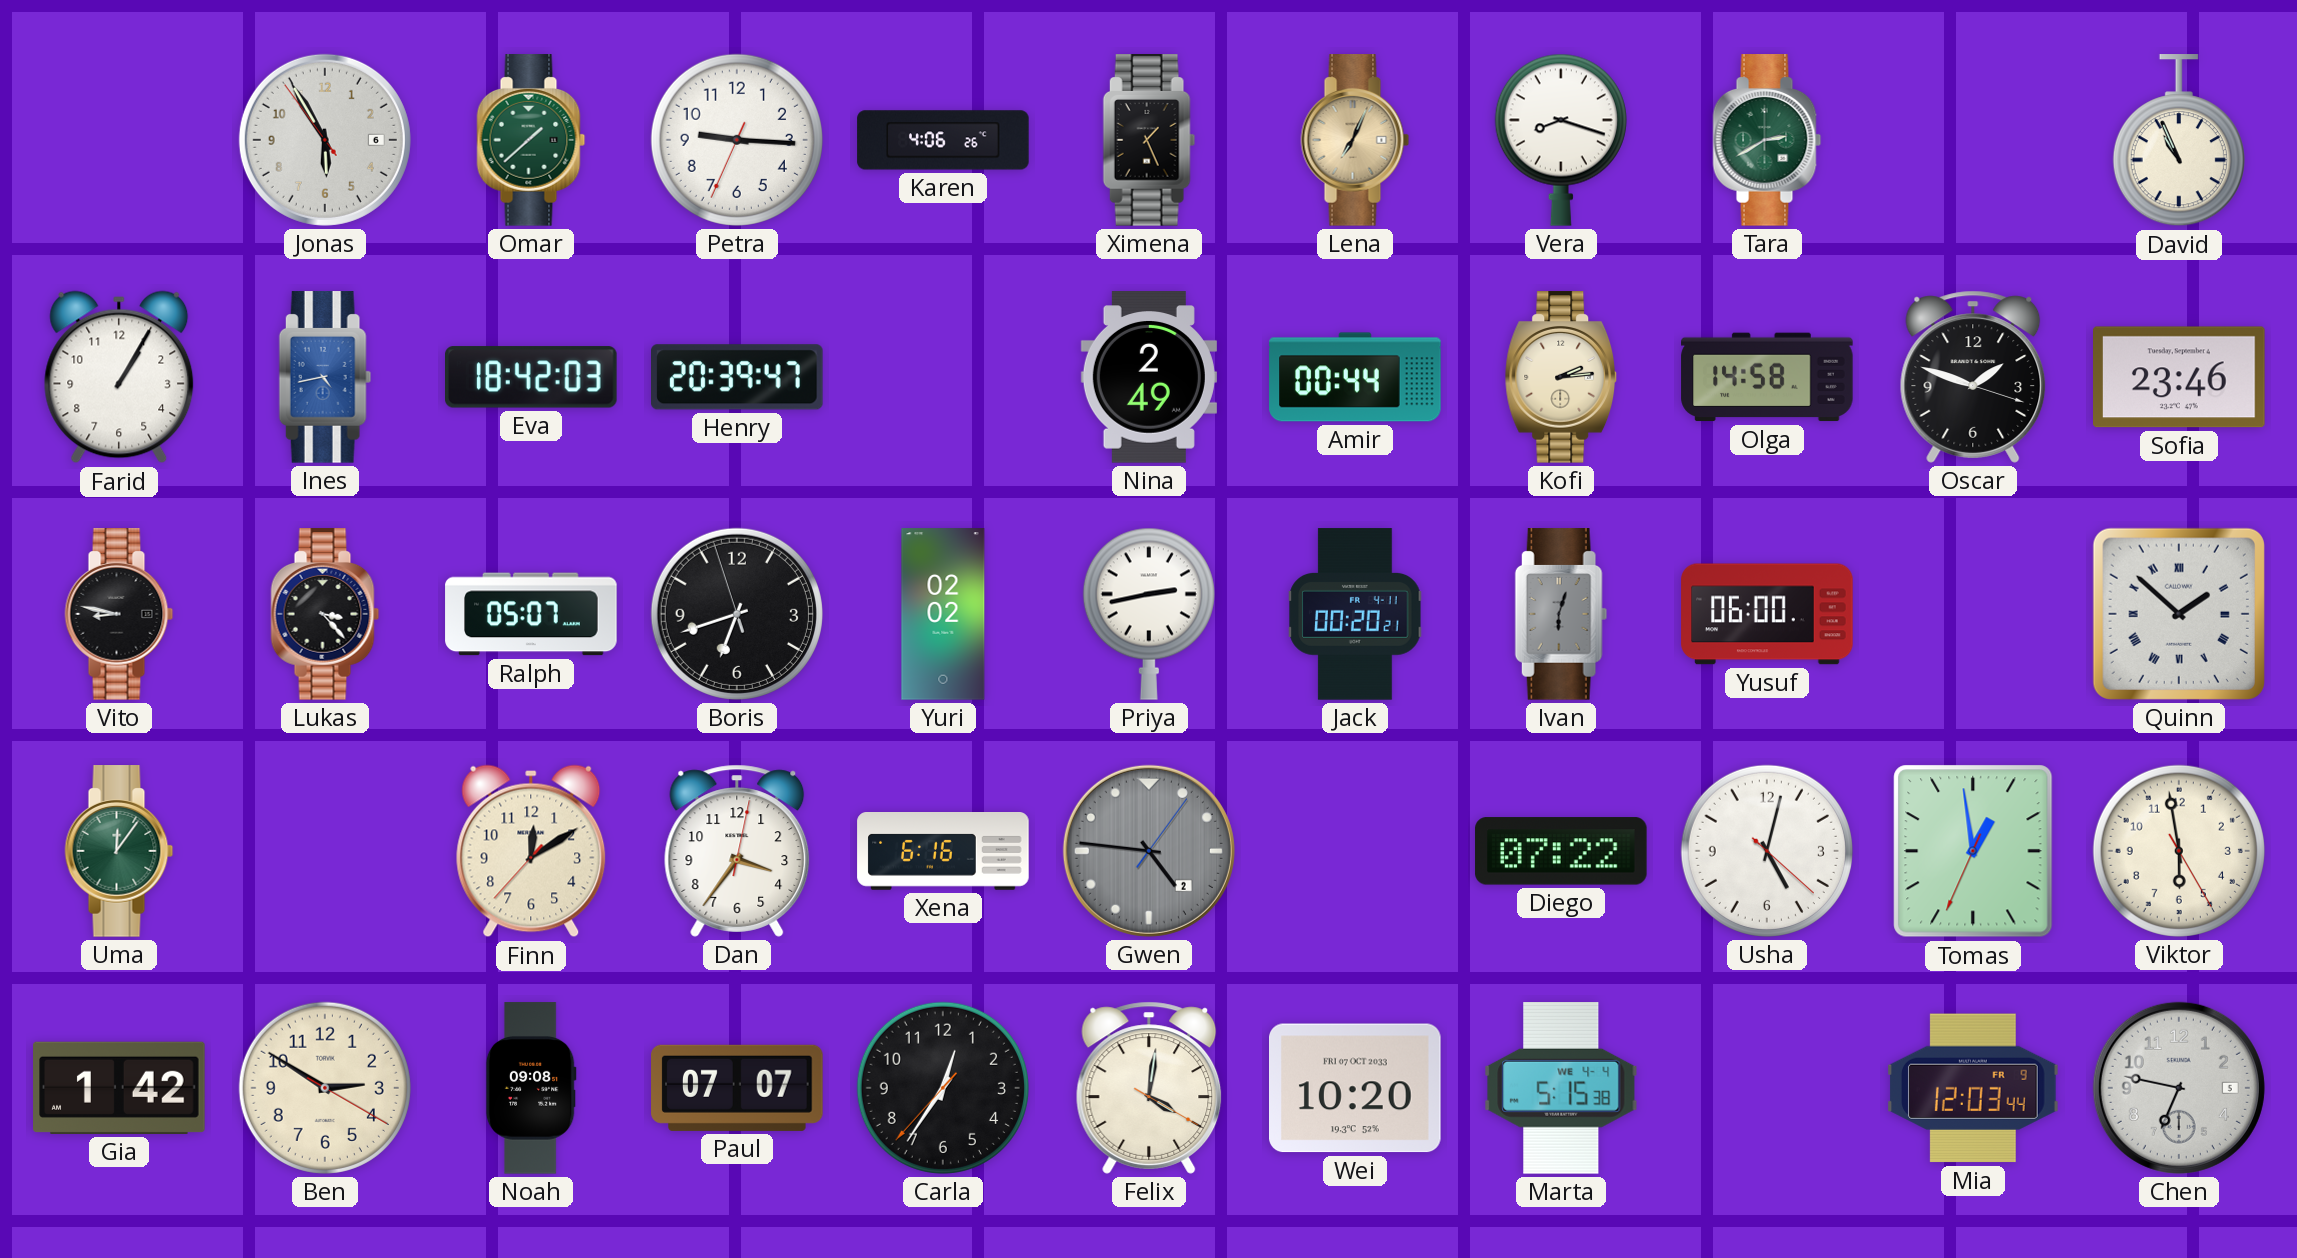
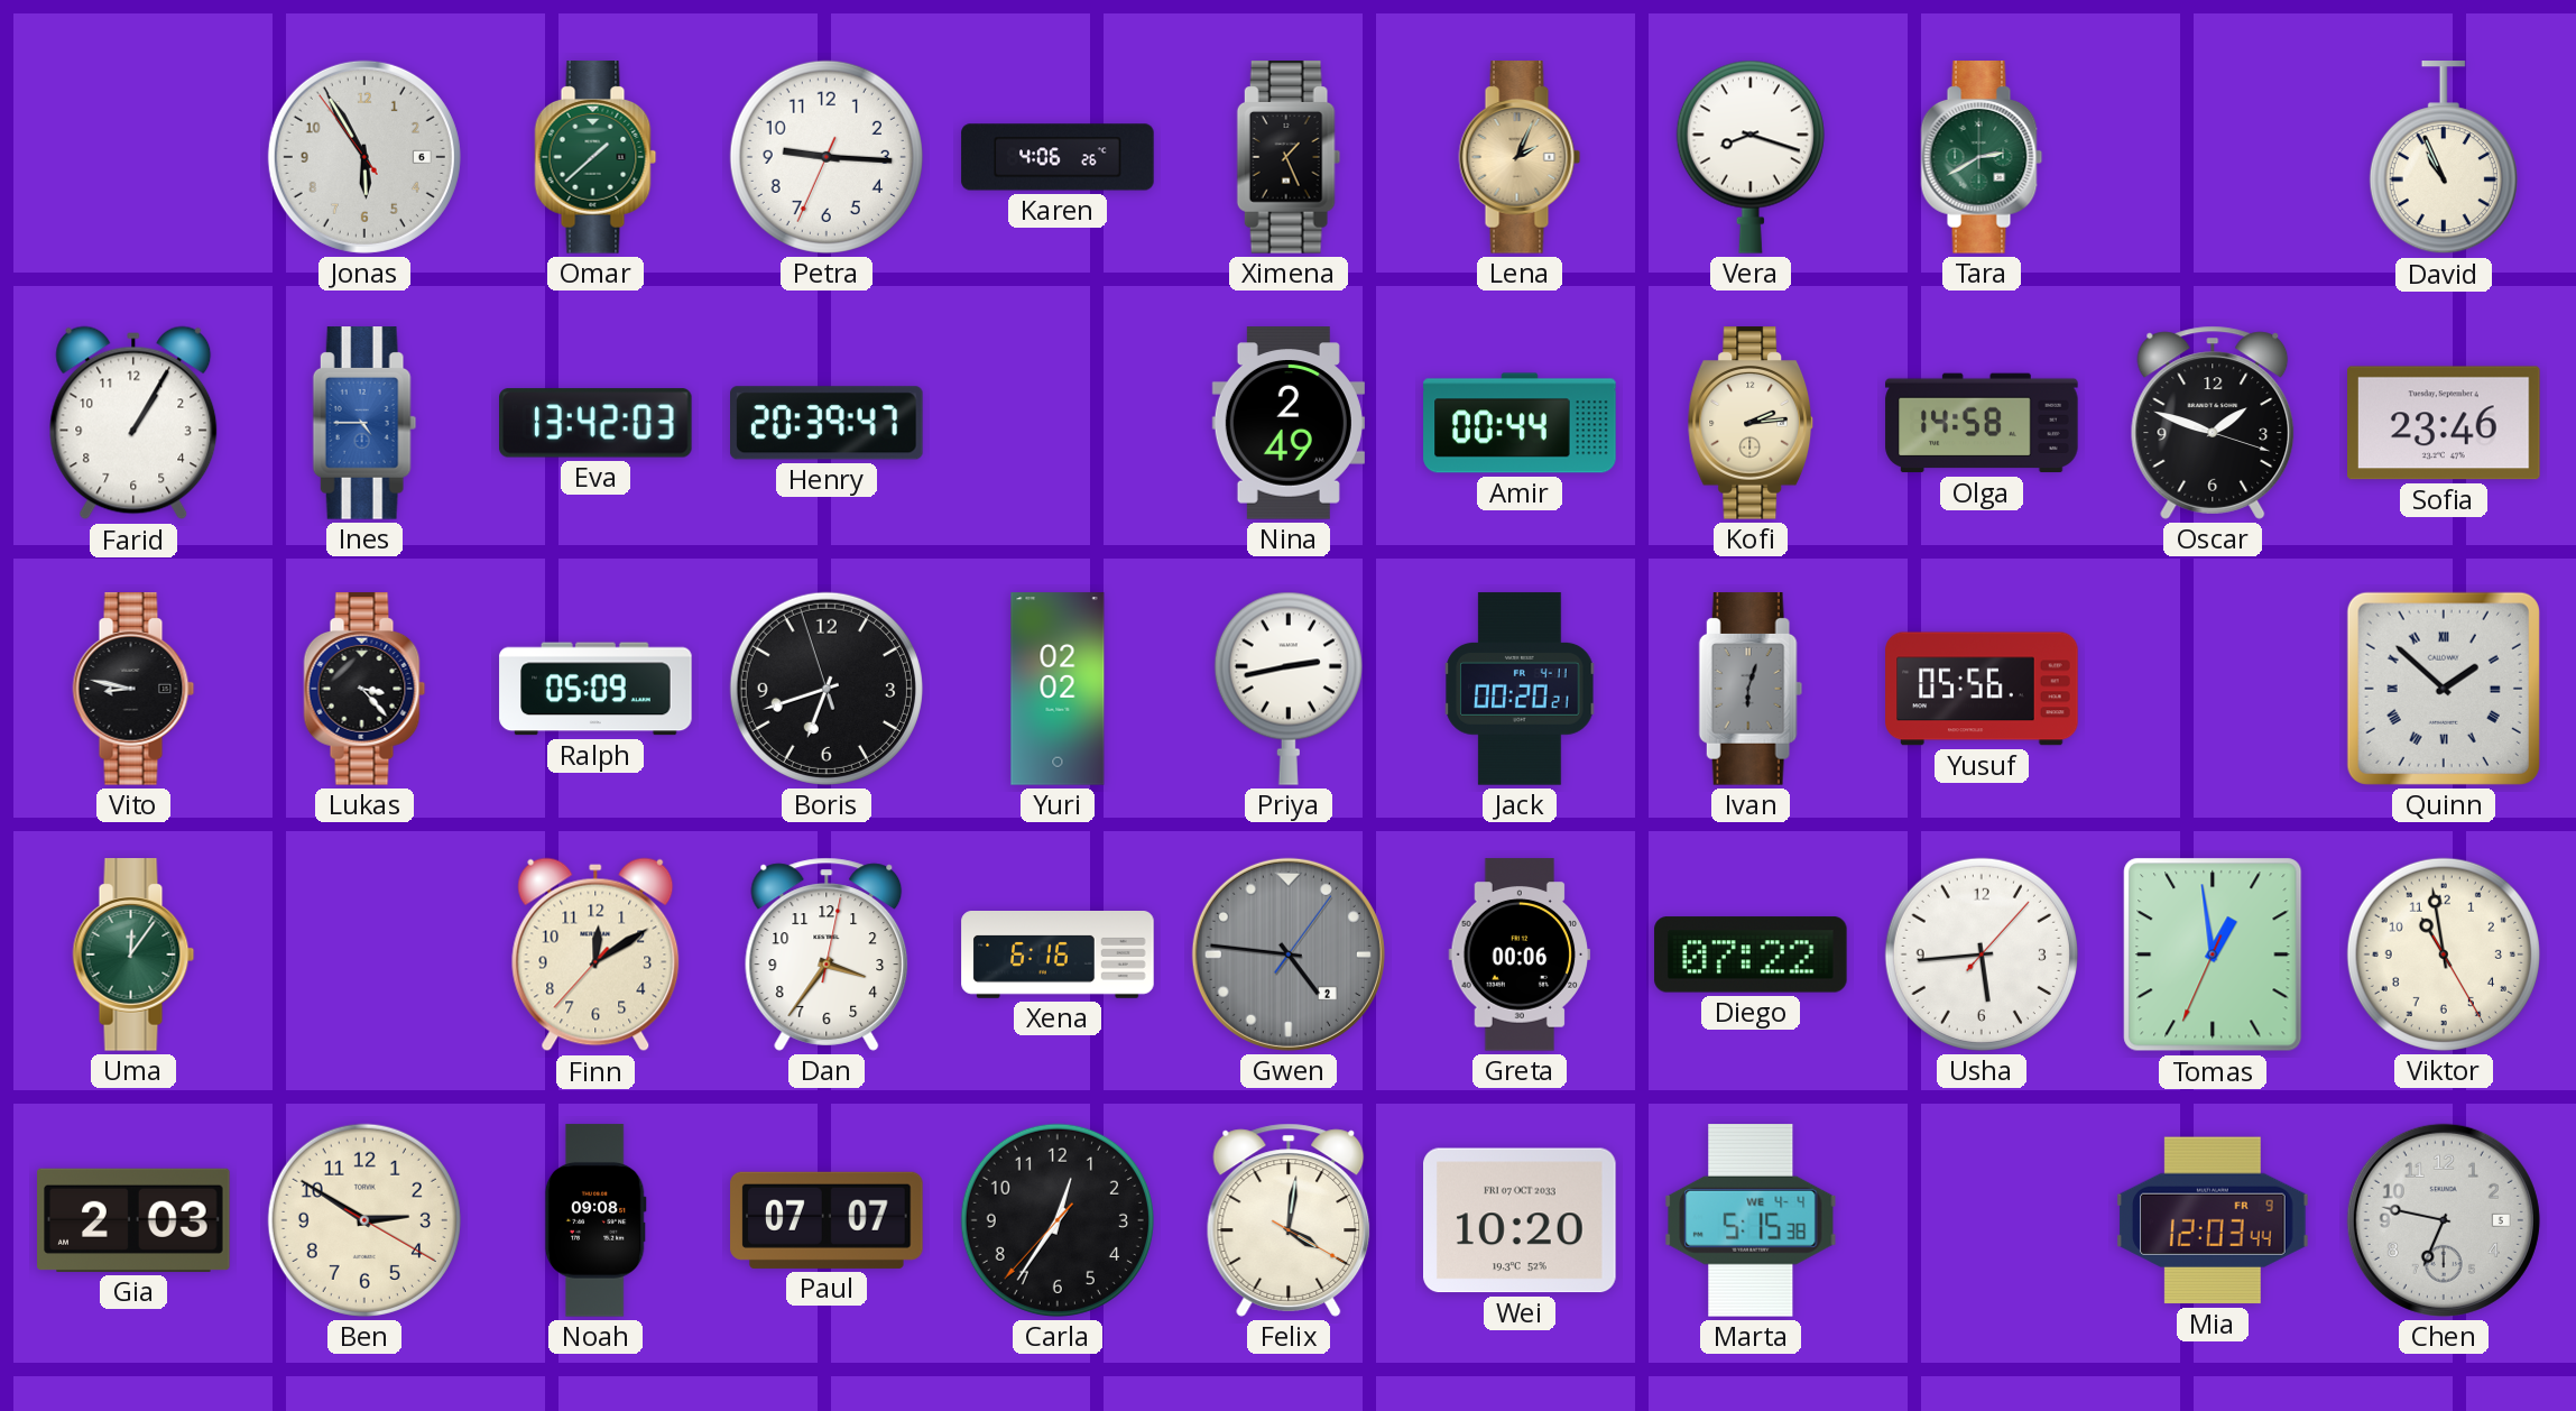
Lena: 7:04 -> 2:04
Ines: 4:43 -> 4:45
Eva: 18:42 -> 13:42
Ralph: 05:07 -> 05:09
Yusuf: 06:00 -> 05:56
Greta: none -> 00:06
Usha: 5:02 -> 5:44
Viktor: 5:58 -> 10:58
Gia: 1:42 -> 2:03
